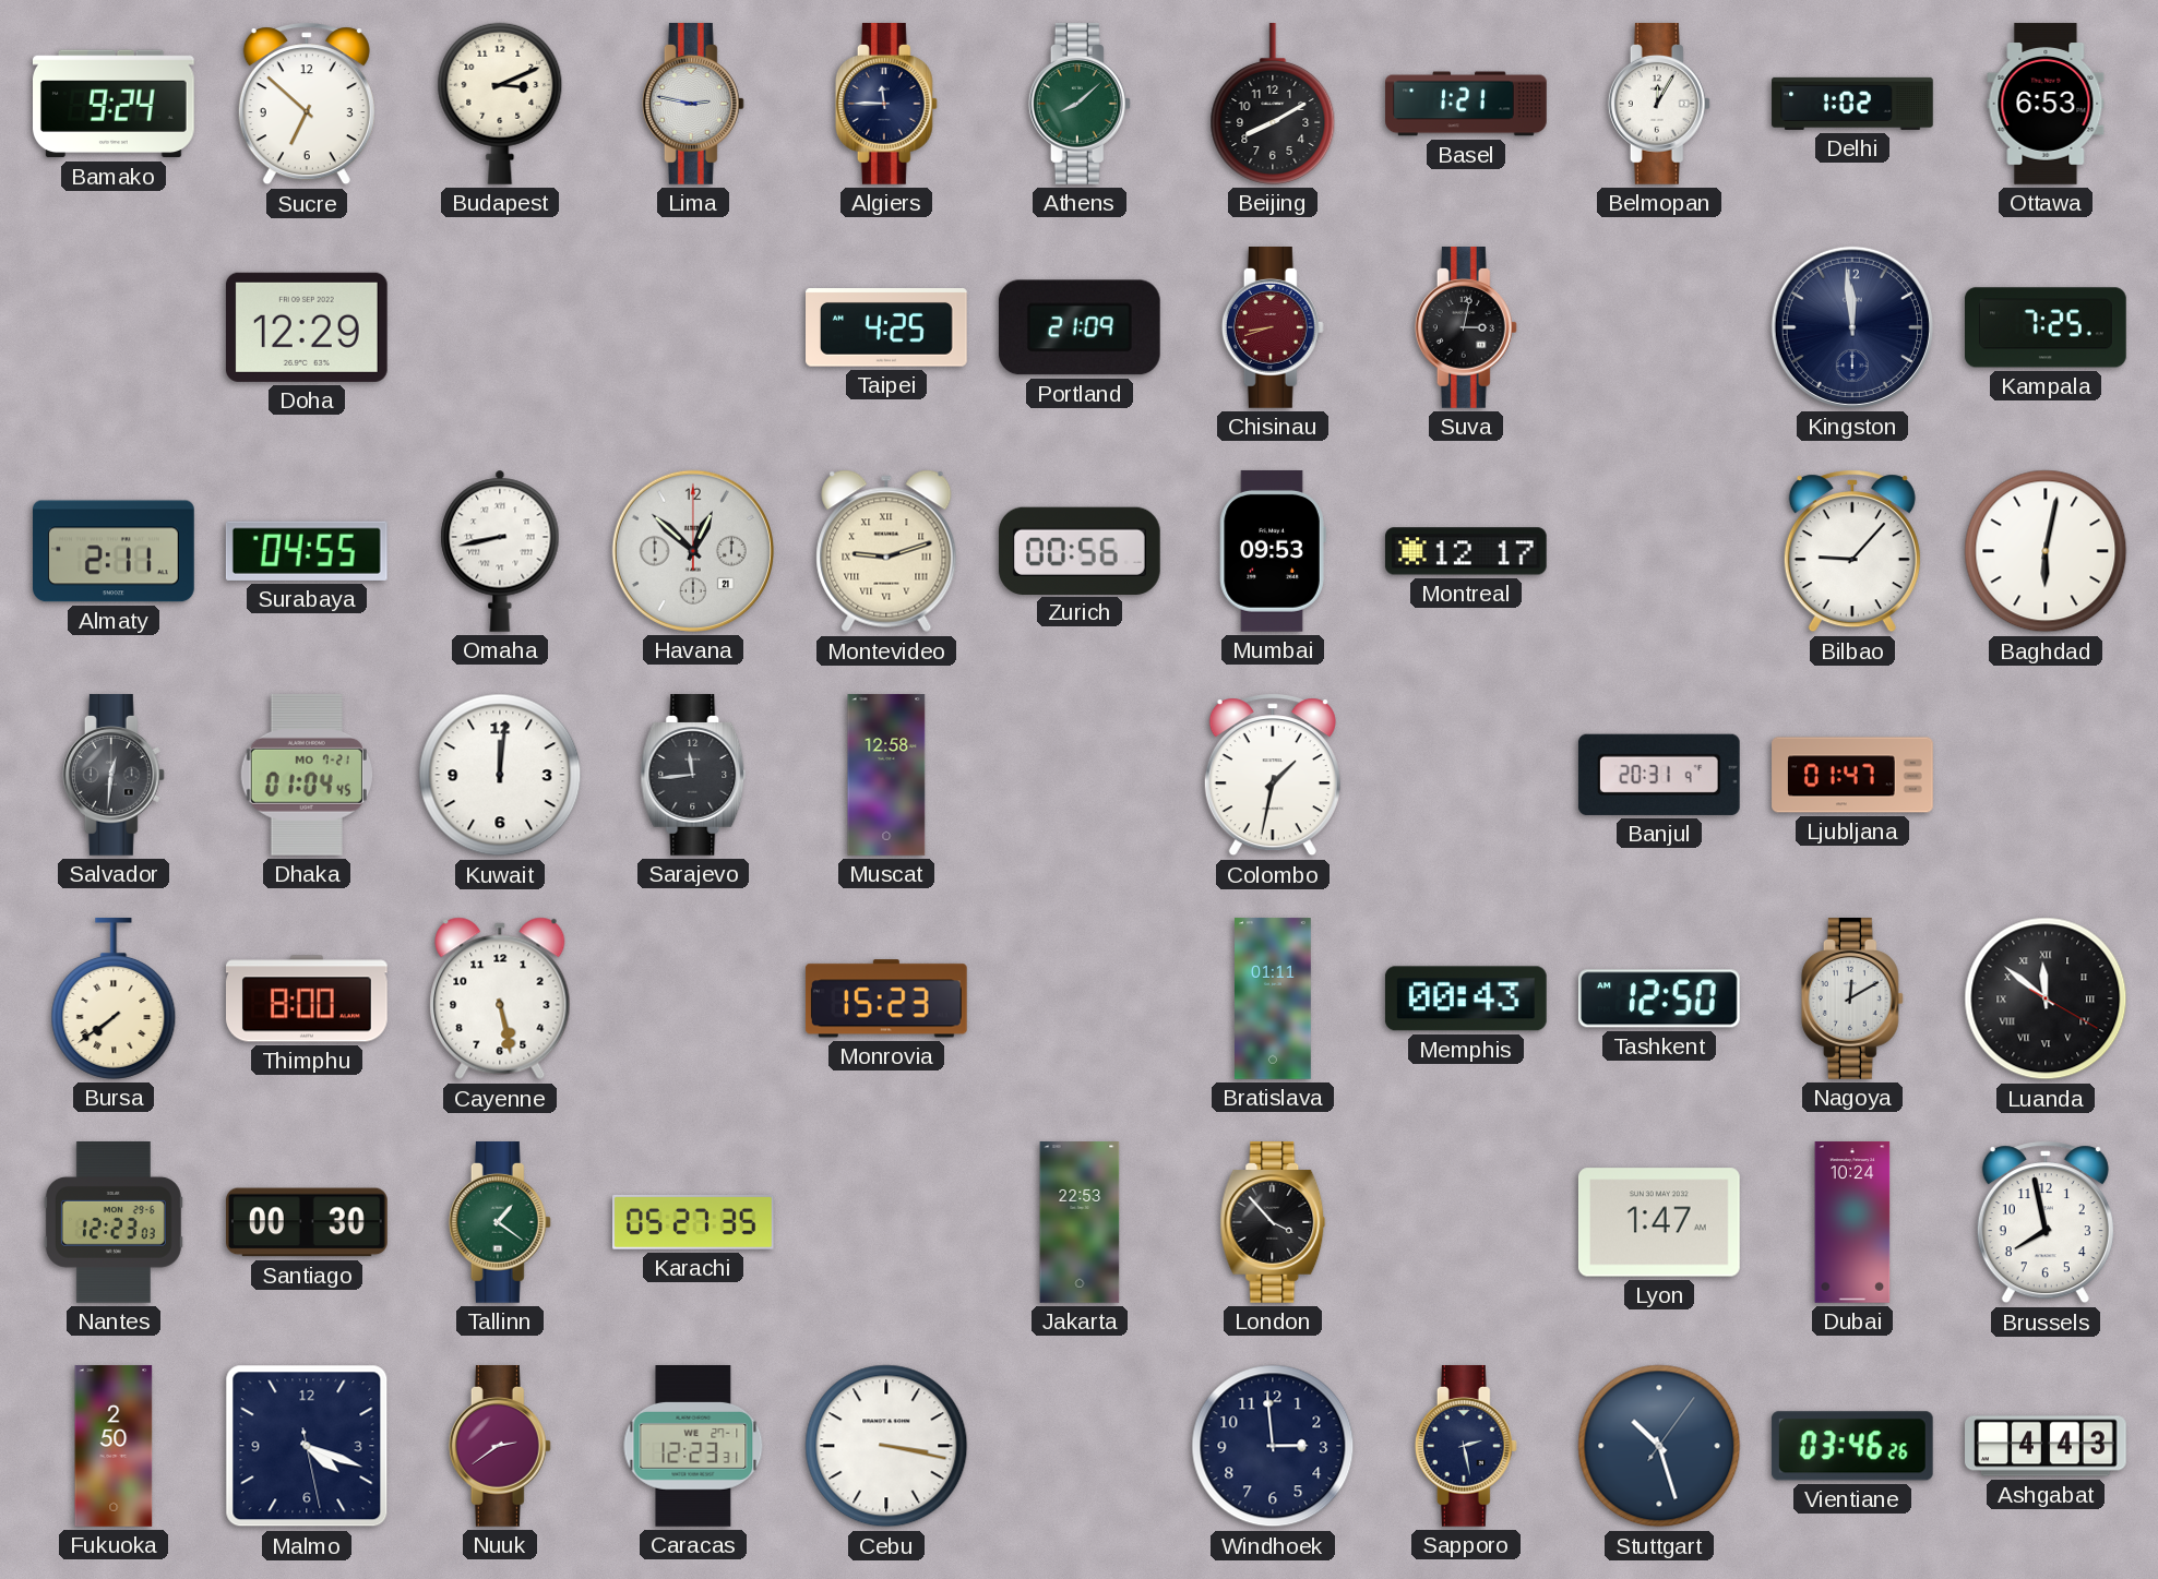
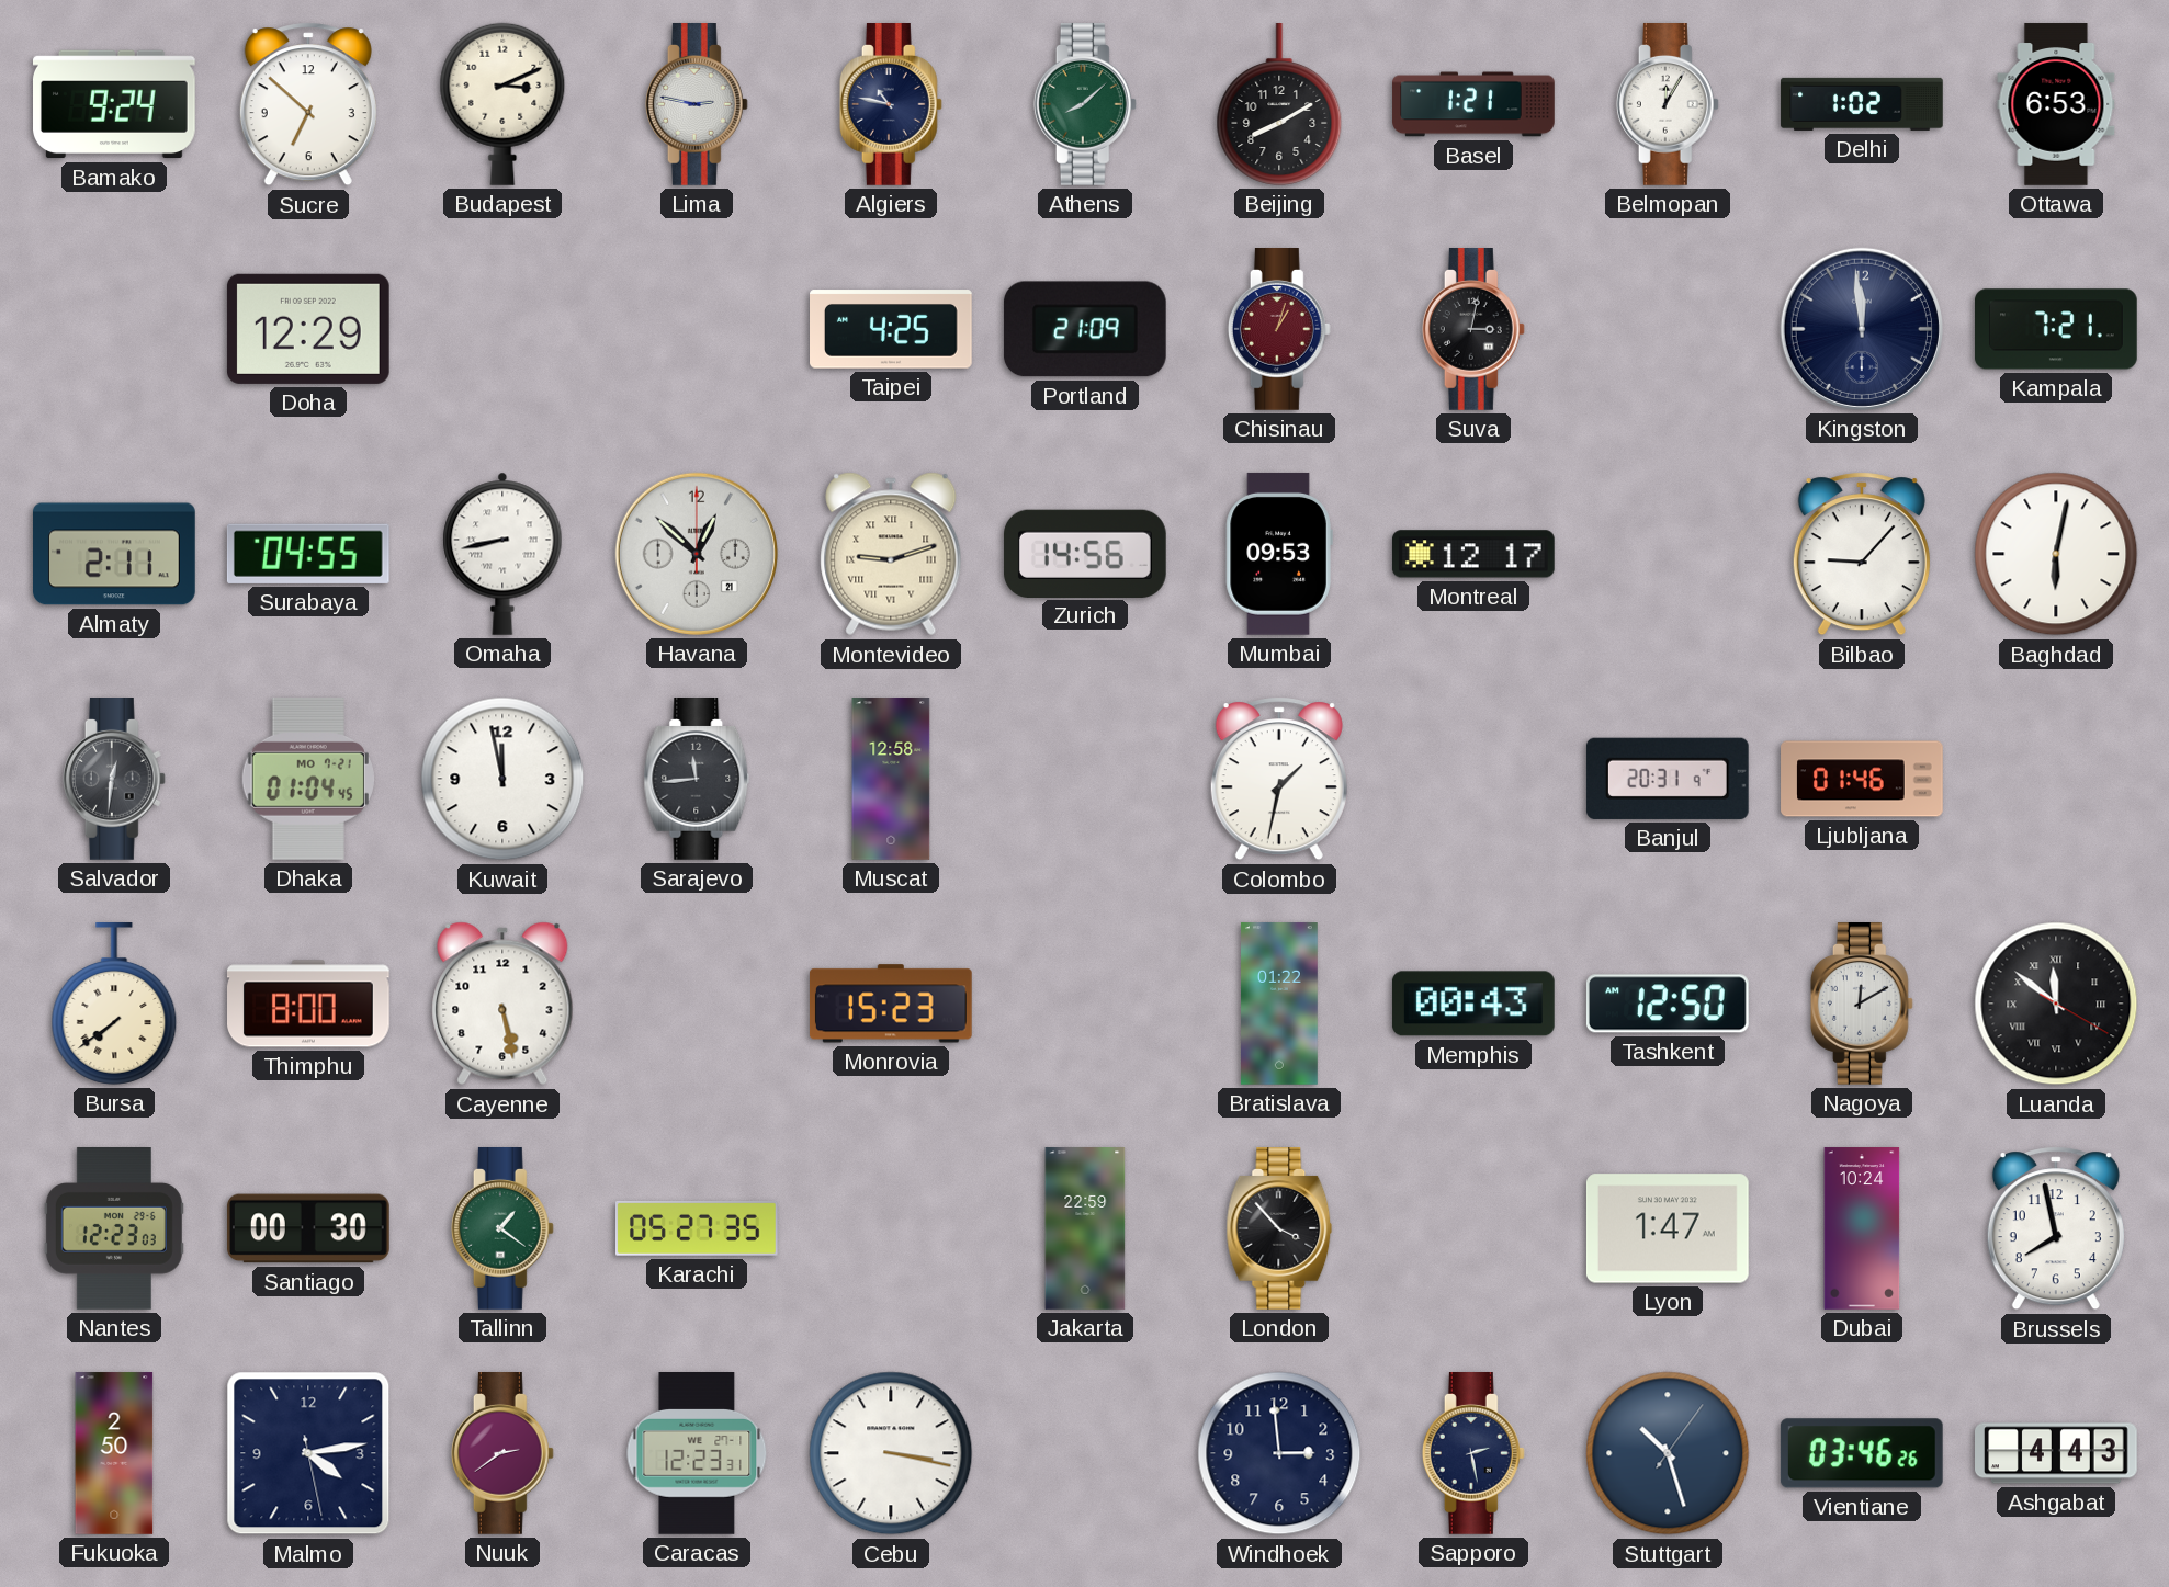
Algiers: 11:45 -> 10:47
Chisinau: 8:42 -> 1:03
Kampala: 7:25 -> 7:21
Zurich: 00:56 -> 14:56
Kuwait: 12:01 -> 11:58
Ljubljana: 01:47 -> 01:46
Bratislava: 01:11 -> 01:22
Jakarta: 22:53 -> 22:59
Malmo: 4:18 -> 4:13
